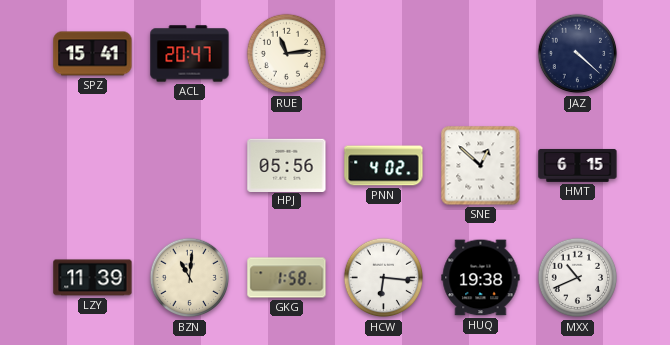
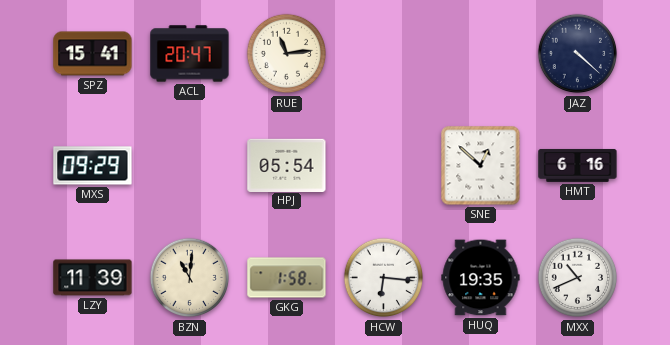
MXS: none -> 09:29
HPJ: 05:56 -> 05:54
PNN: 4:02 -> none
HMT: 6:15 -> 6:16
HUQ: 19:38 -> 19:35
